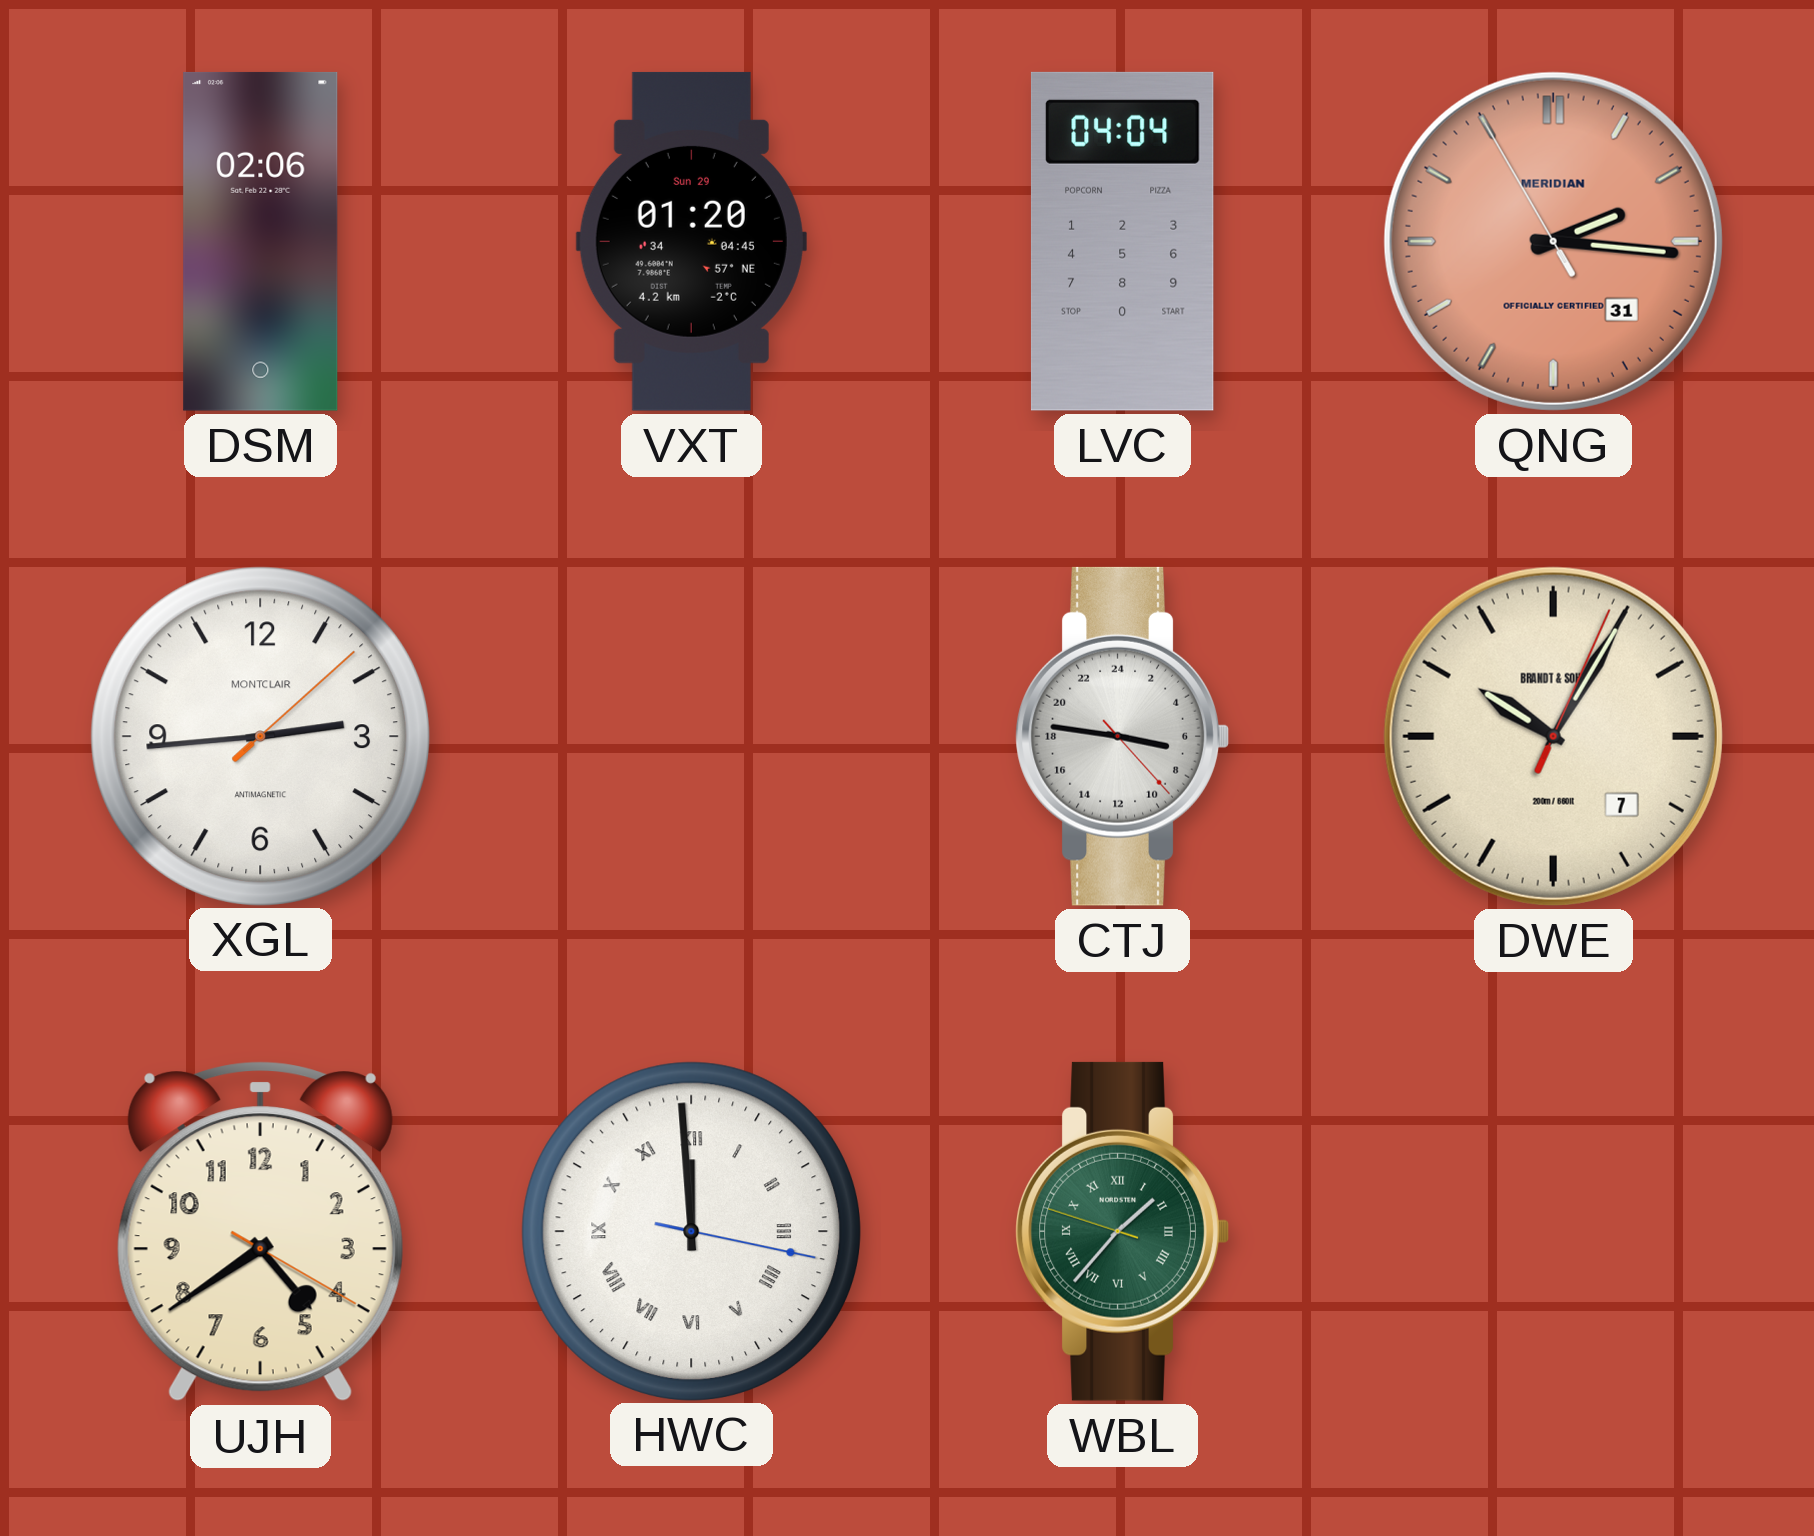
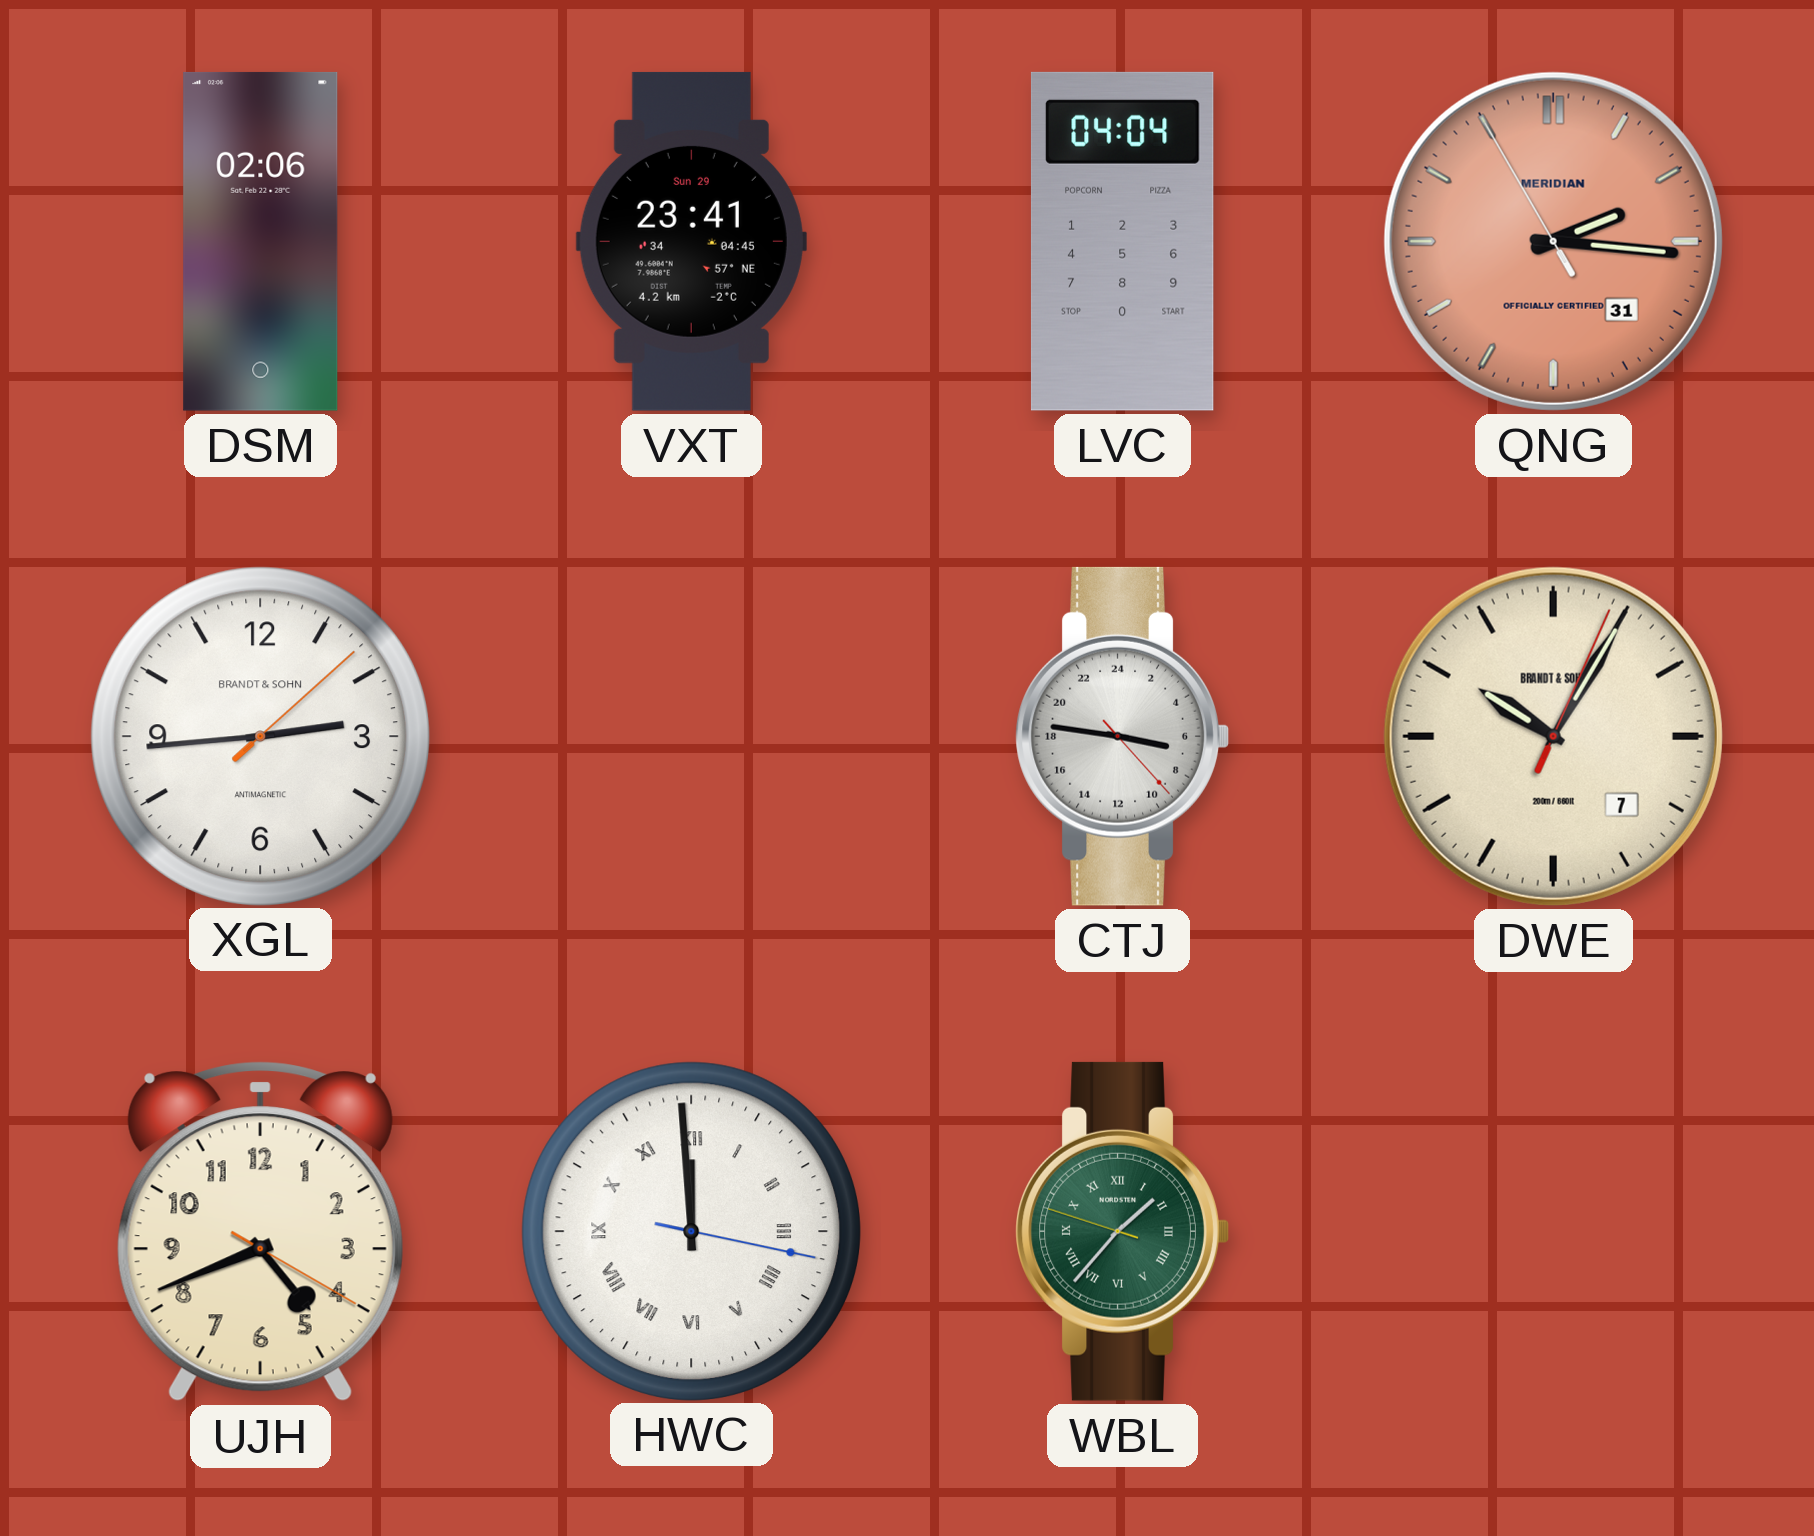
VXT: 01:20 -> 23:41
XGL brand: MONTCLAIR -> BRANDT & SOHN
UJH: 4:39 -> 4:41
